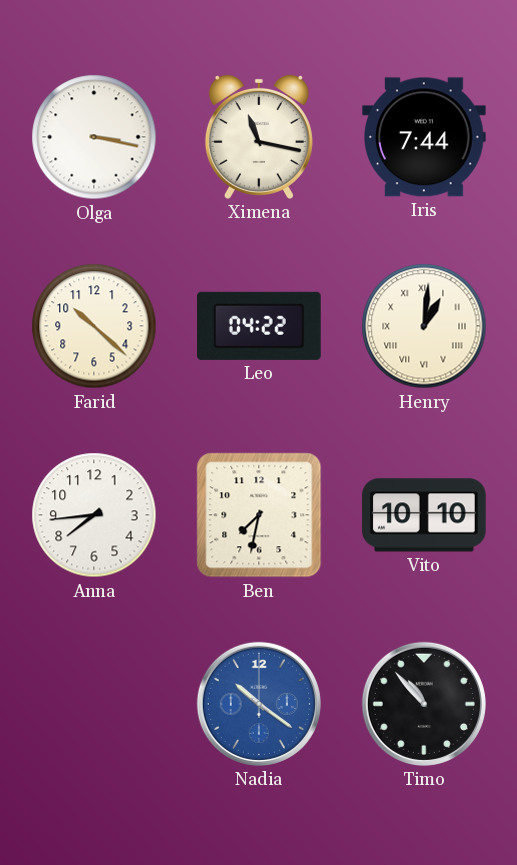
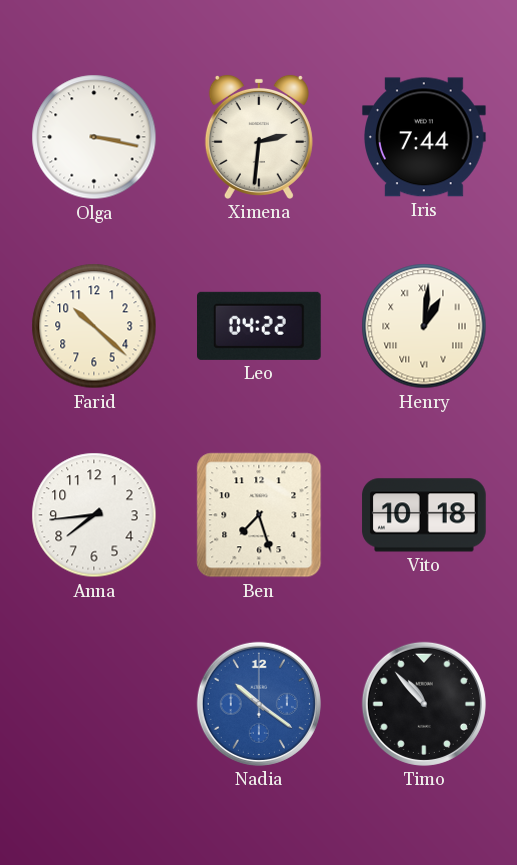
Ximena: 11:17 -> 2:31
Ben: 7:32 -> 7:27
Vito: 10:10 -> 10:18
